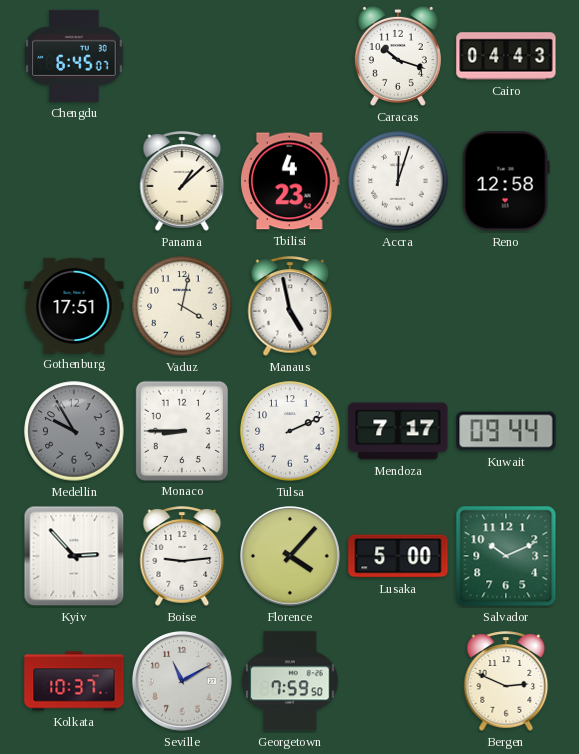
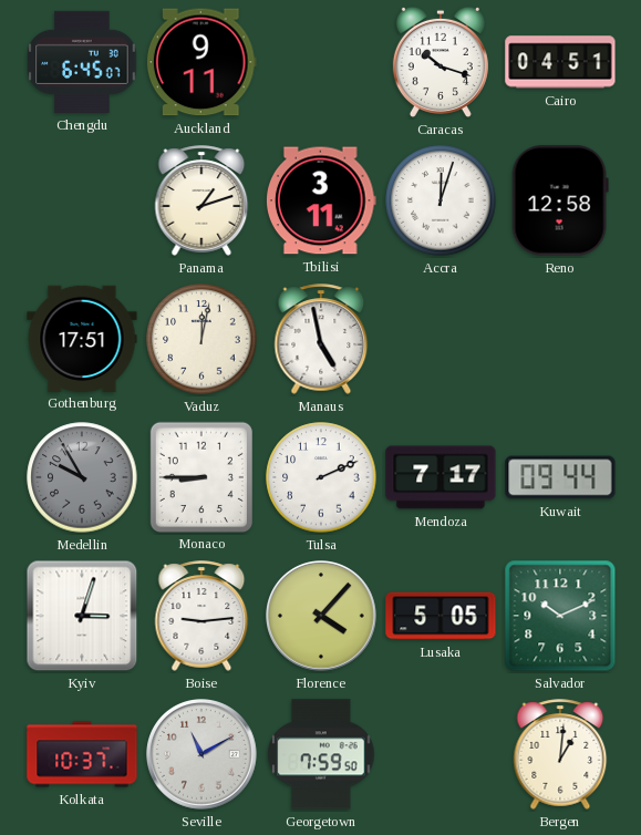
Auckland: none -> 9:11
Cairo: 04:43 -> 04:51
Panama: 1:08 -> 1:12
Tbilisi: 4:23 -> 3:11
Vaduz: 4:02 -> 12:02
Kyiv: 2:53 -> 3:03
Lusaka: 5:00 -> 5:05
Bergen: 2:49 -> 1:01
